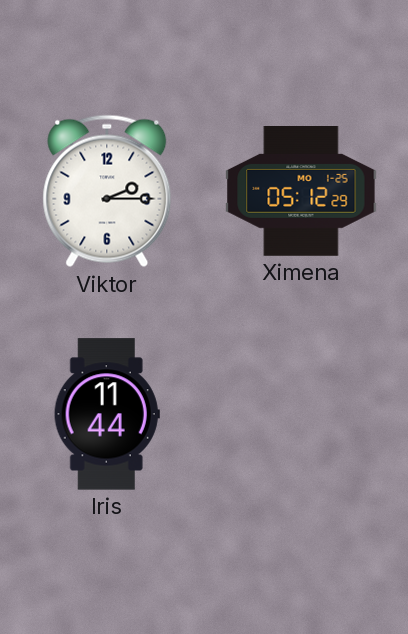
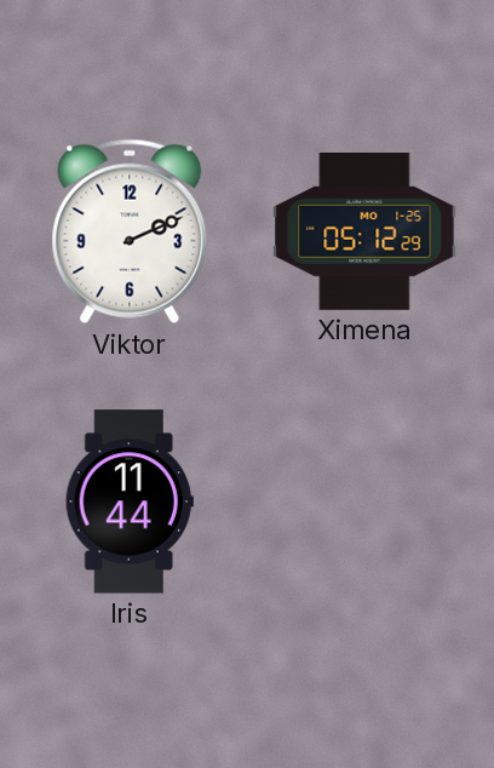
Viktor: 2:15 -> 2:11
